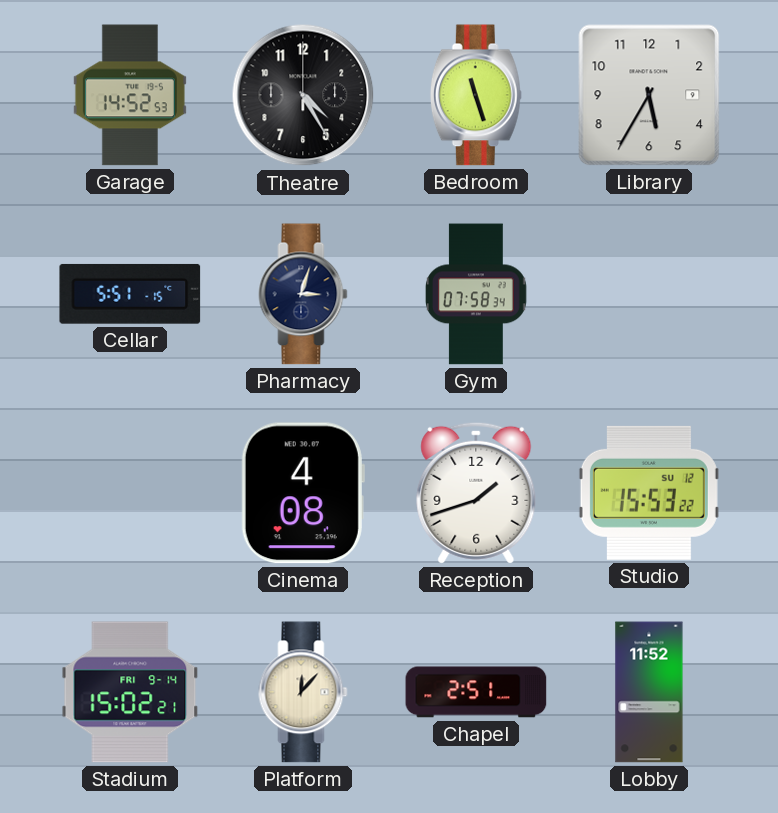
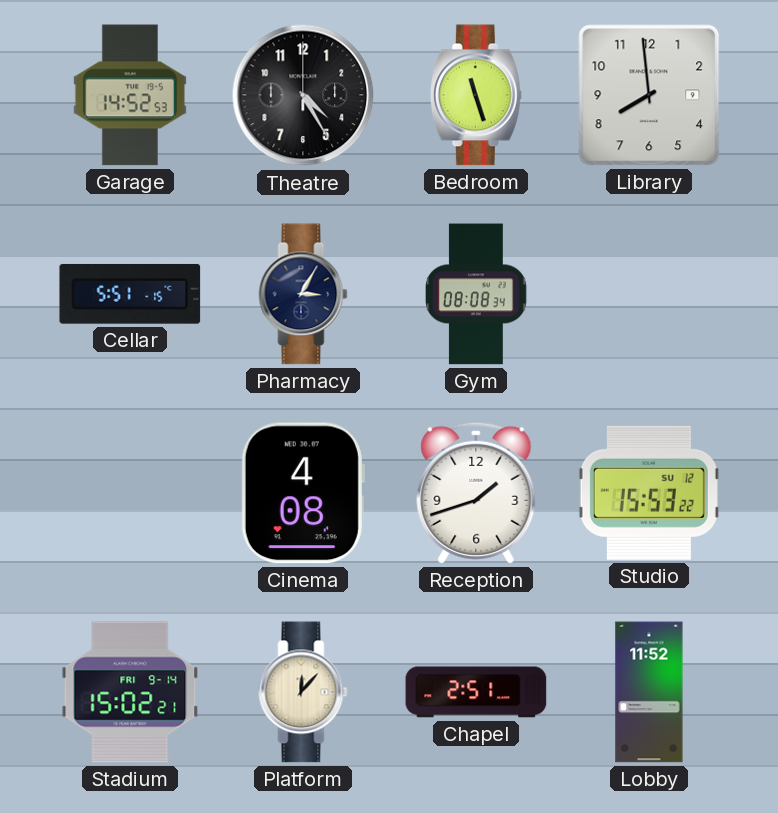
Library: 5:35 -> 7:59
Pharmacy: 3:03 -> 3:05
Gym: 07:58 -> 08:08
